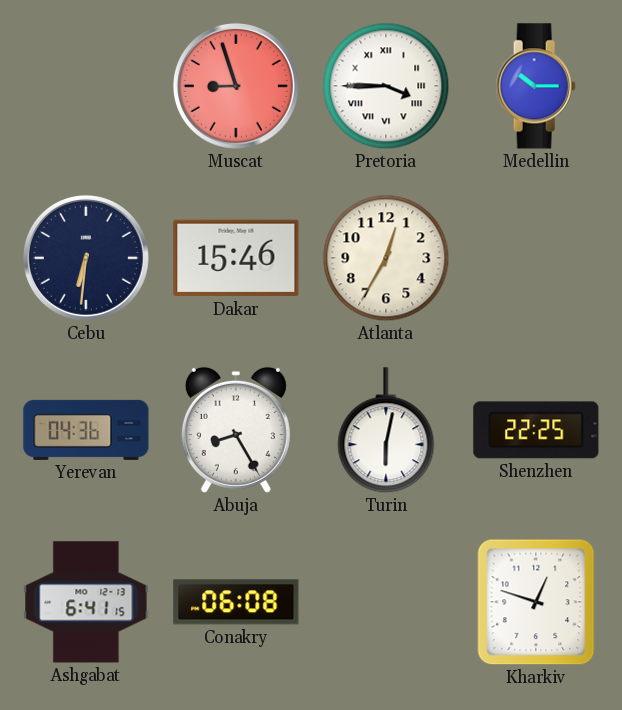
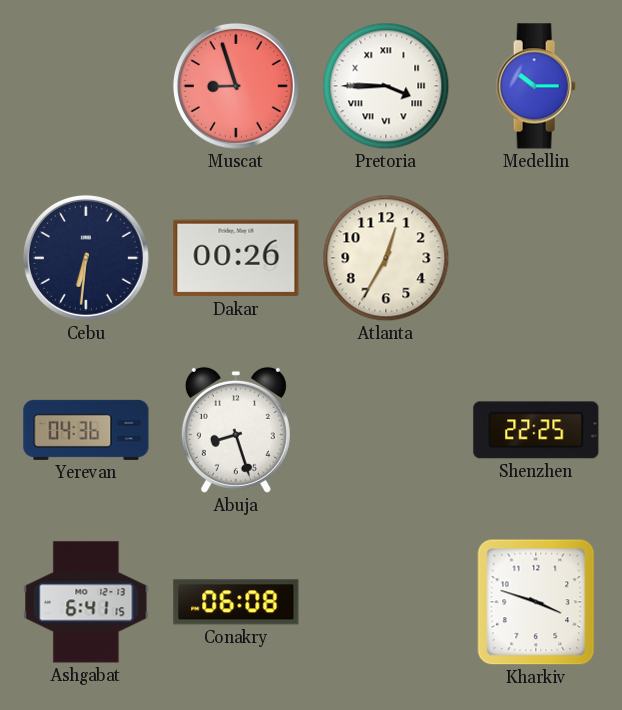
Dakar: 15:46 -> 00:26
Abuja: 8:25 -> 8:27
Turin: 6:02 -> none
Kharkiv: 12:48 -> 3:48
